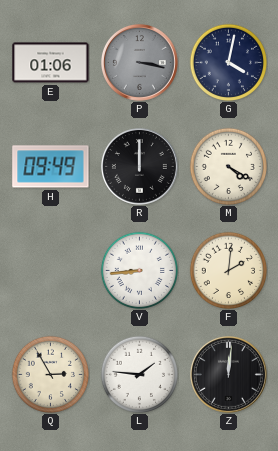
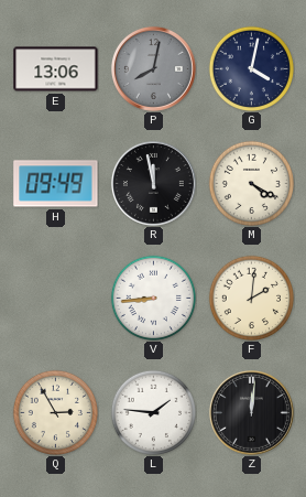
E: 01:06 -> 13:06
P: 3:17 -> 8:02
R: 12:00 -> 11:58
